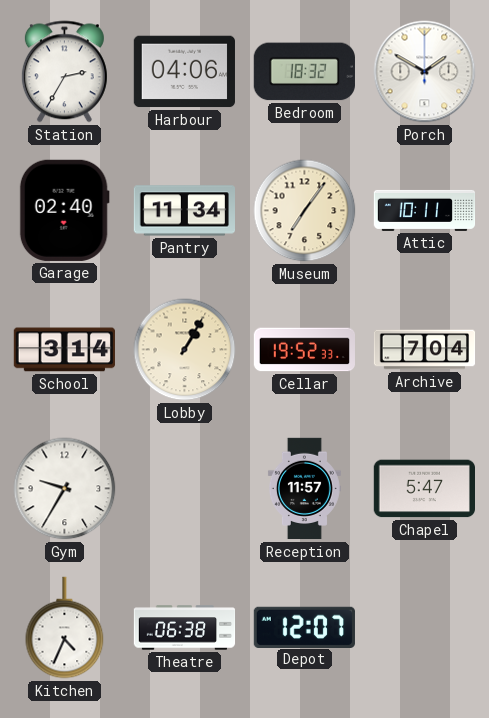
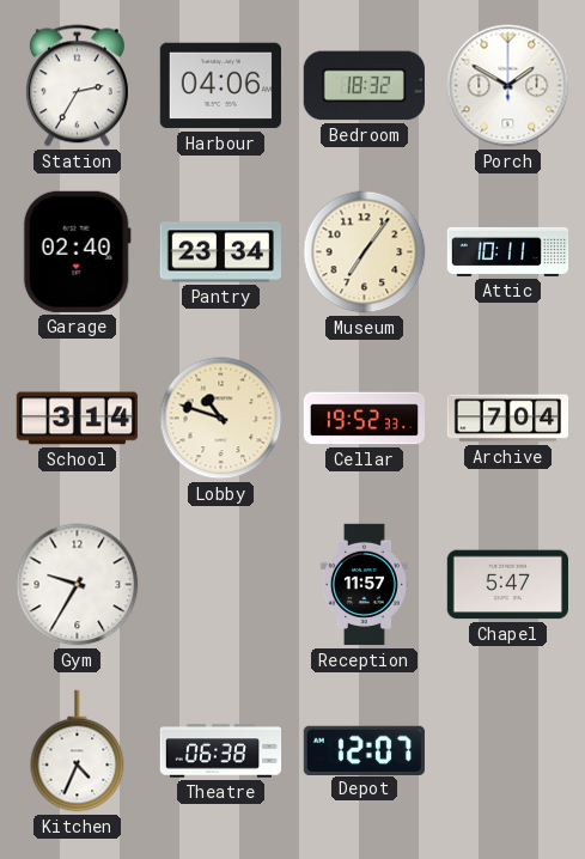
Pantry: 11:34 -> 23:34
Lobby: 1:05 -> 10:48
